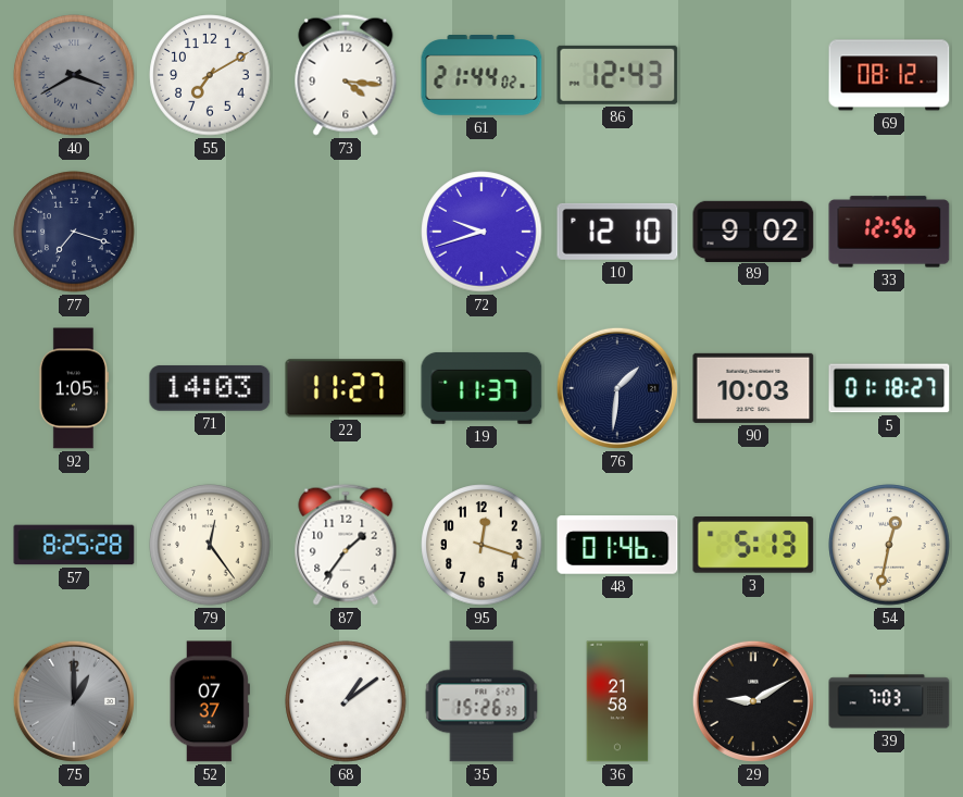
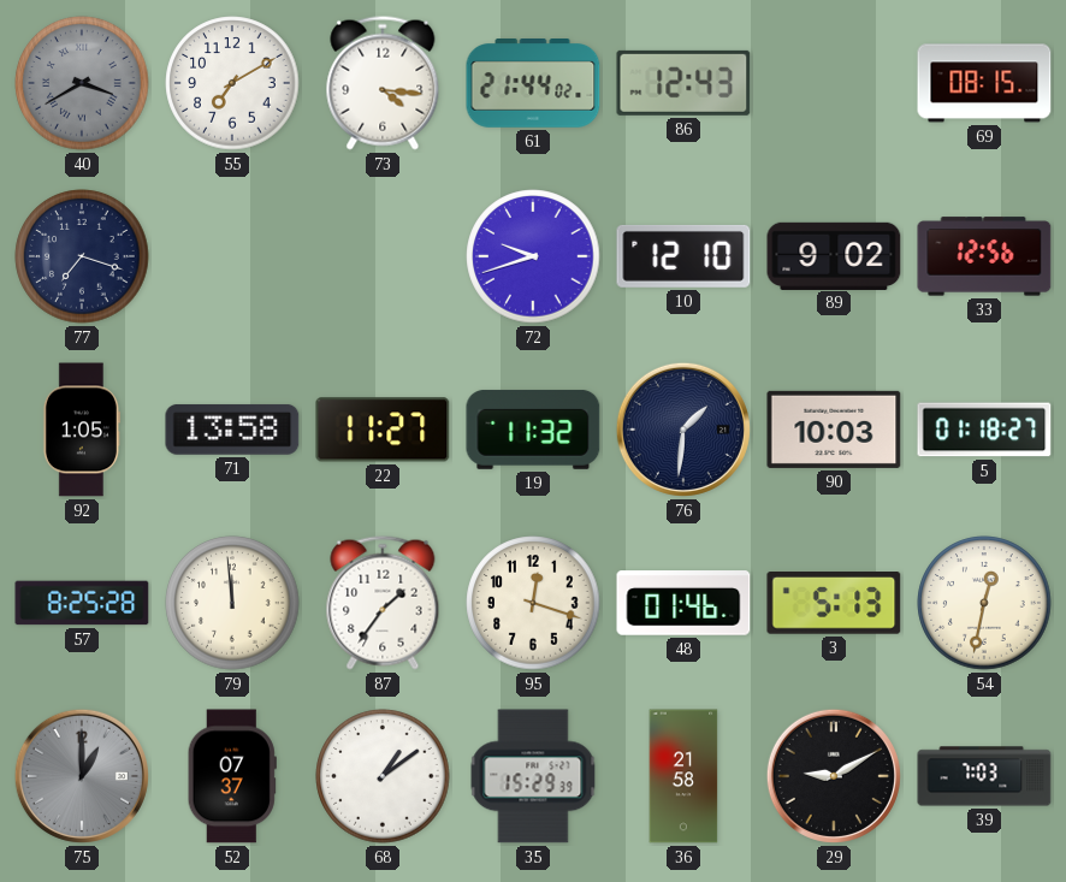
69: 08:12 -> 08:15
71: 14:03 -> 13:58
19: 11:37 -> 11:32
79: 12:24 -> 11:59
35: 15:26 -> 15:29
